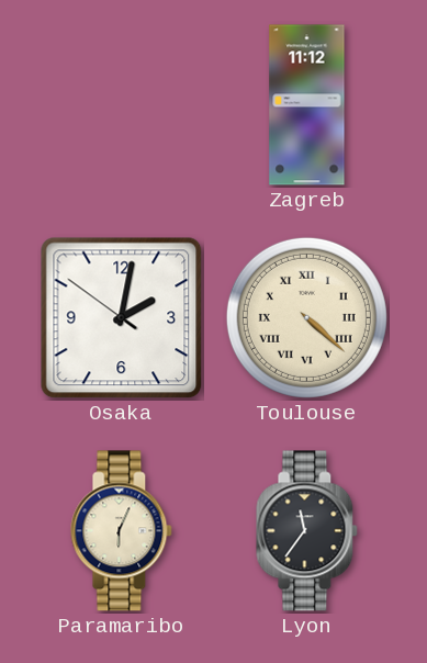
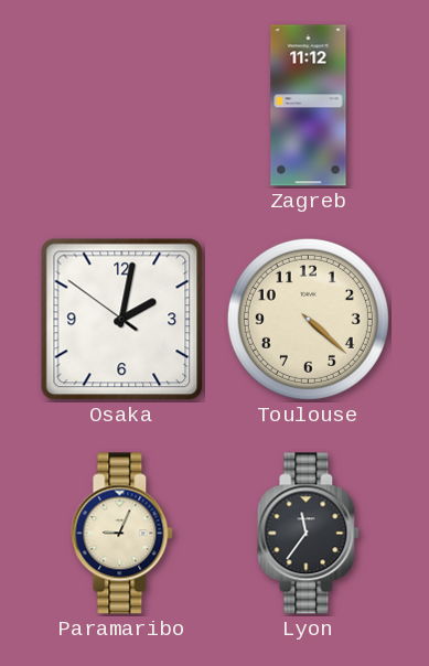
Toulouse numerals: Roman -> Arabic
Paramaribo: 6:04 -> 9:04
